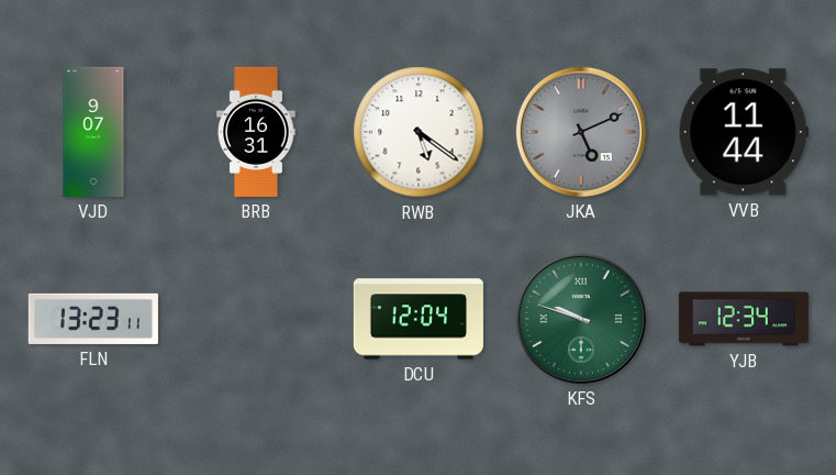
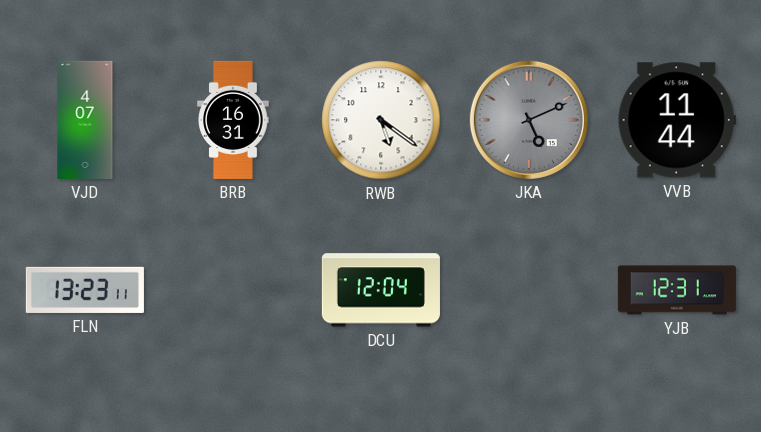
VJD: 9:07 -> 4:07
KFS: 9:48 -> none
YJB: 12:34 -> 12:31
